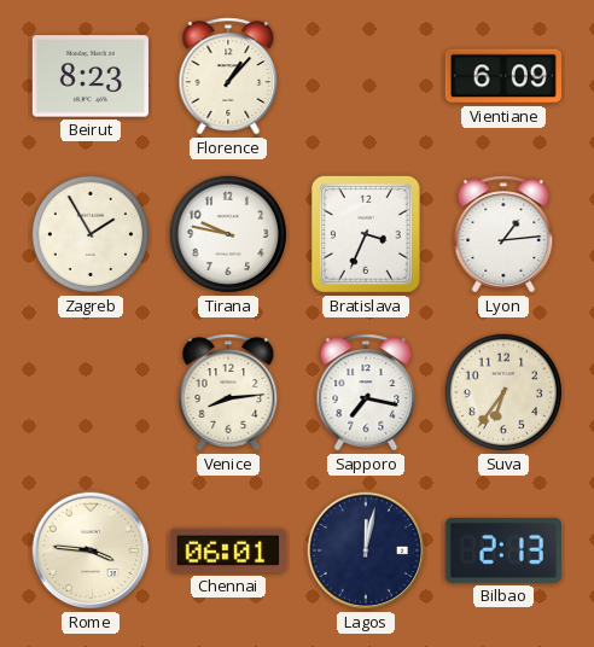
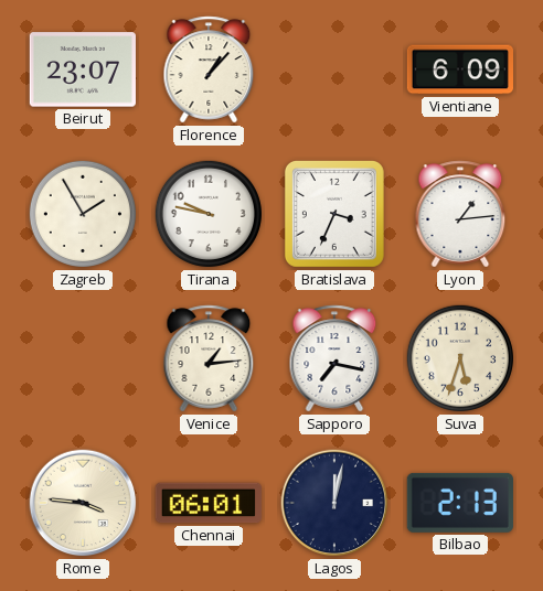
Beirut: 8:23 -> 23:07
Venice: 8:14 -> 1:14
Suva: 6:36 -> 5:33
